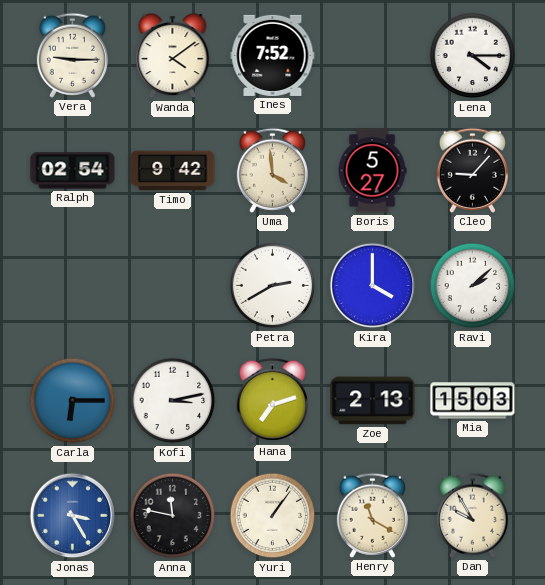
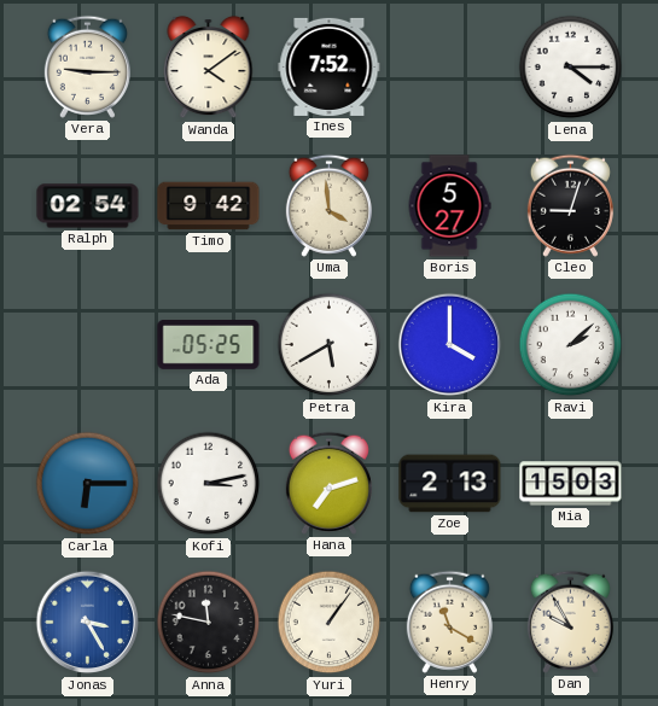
Cleo: 9:07 -> 9:03
Ada: none -> 05:25
Petra: 2:40 -> 5:40
